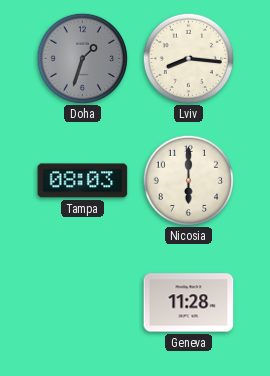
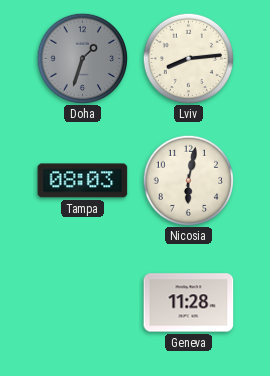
Lviv: 8:16 -> 8:14
Nicosia: 6:00 -> 6:02
